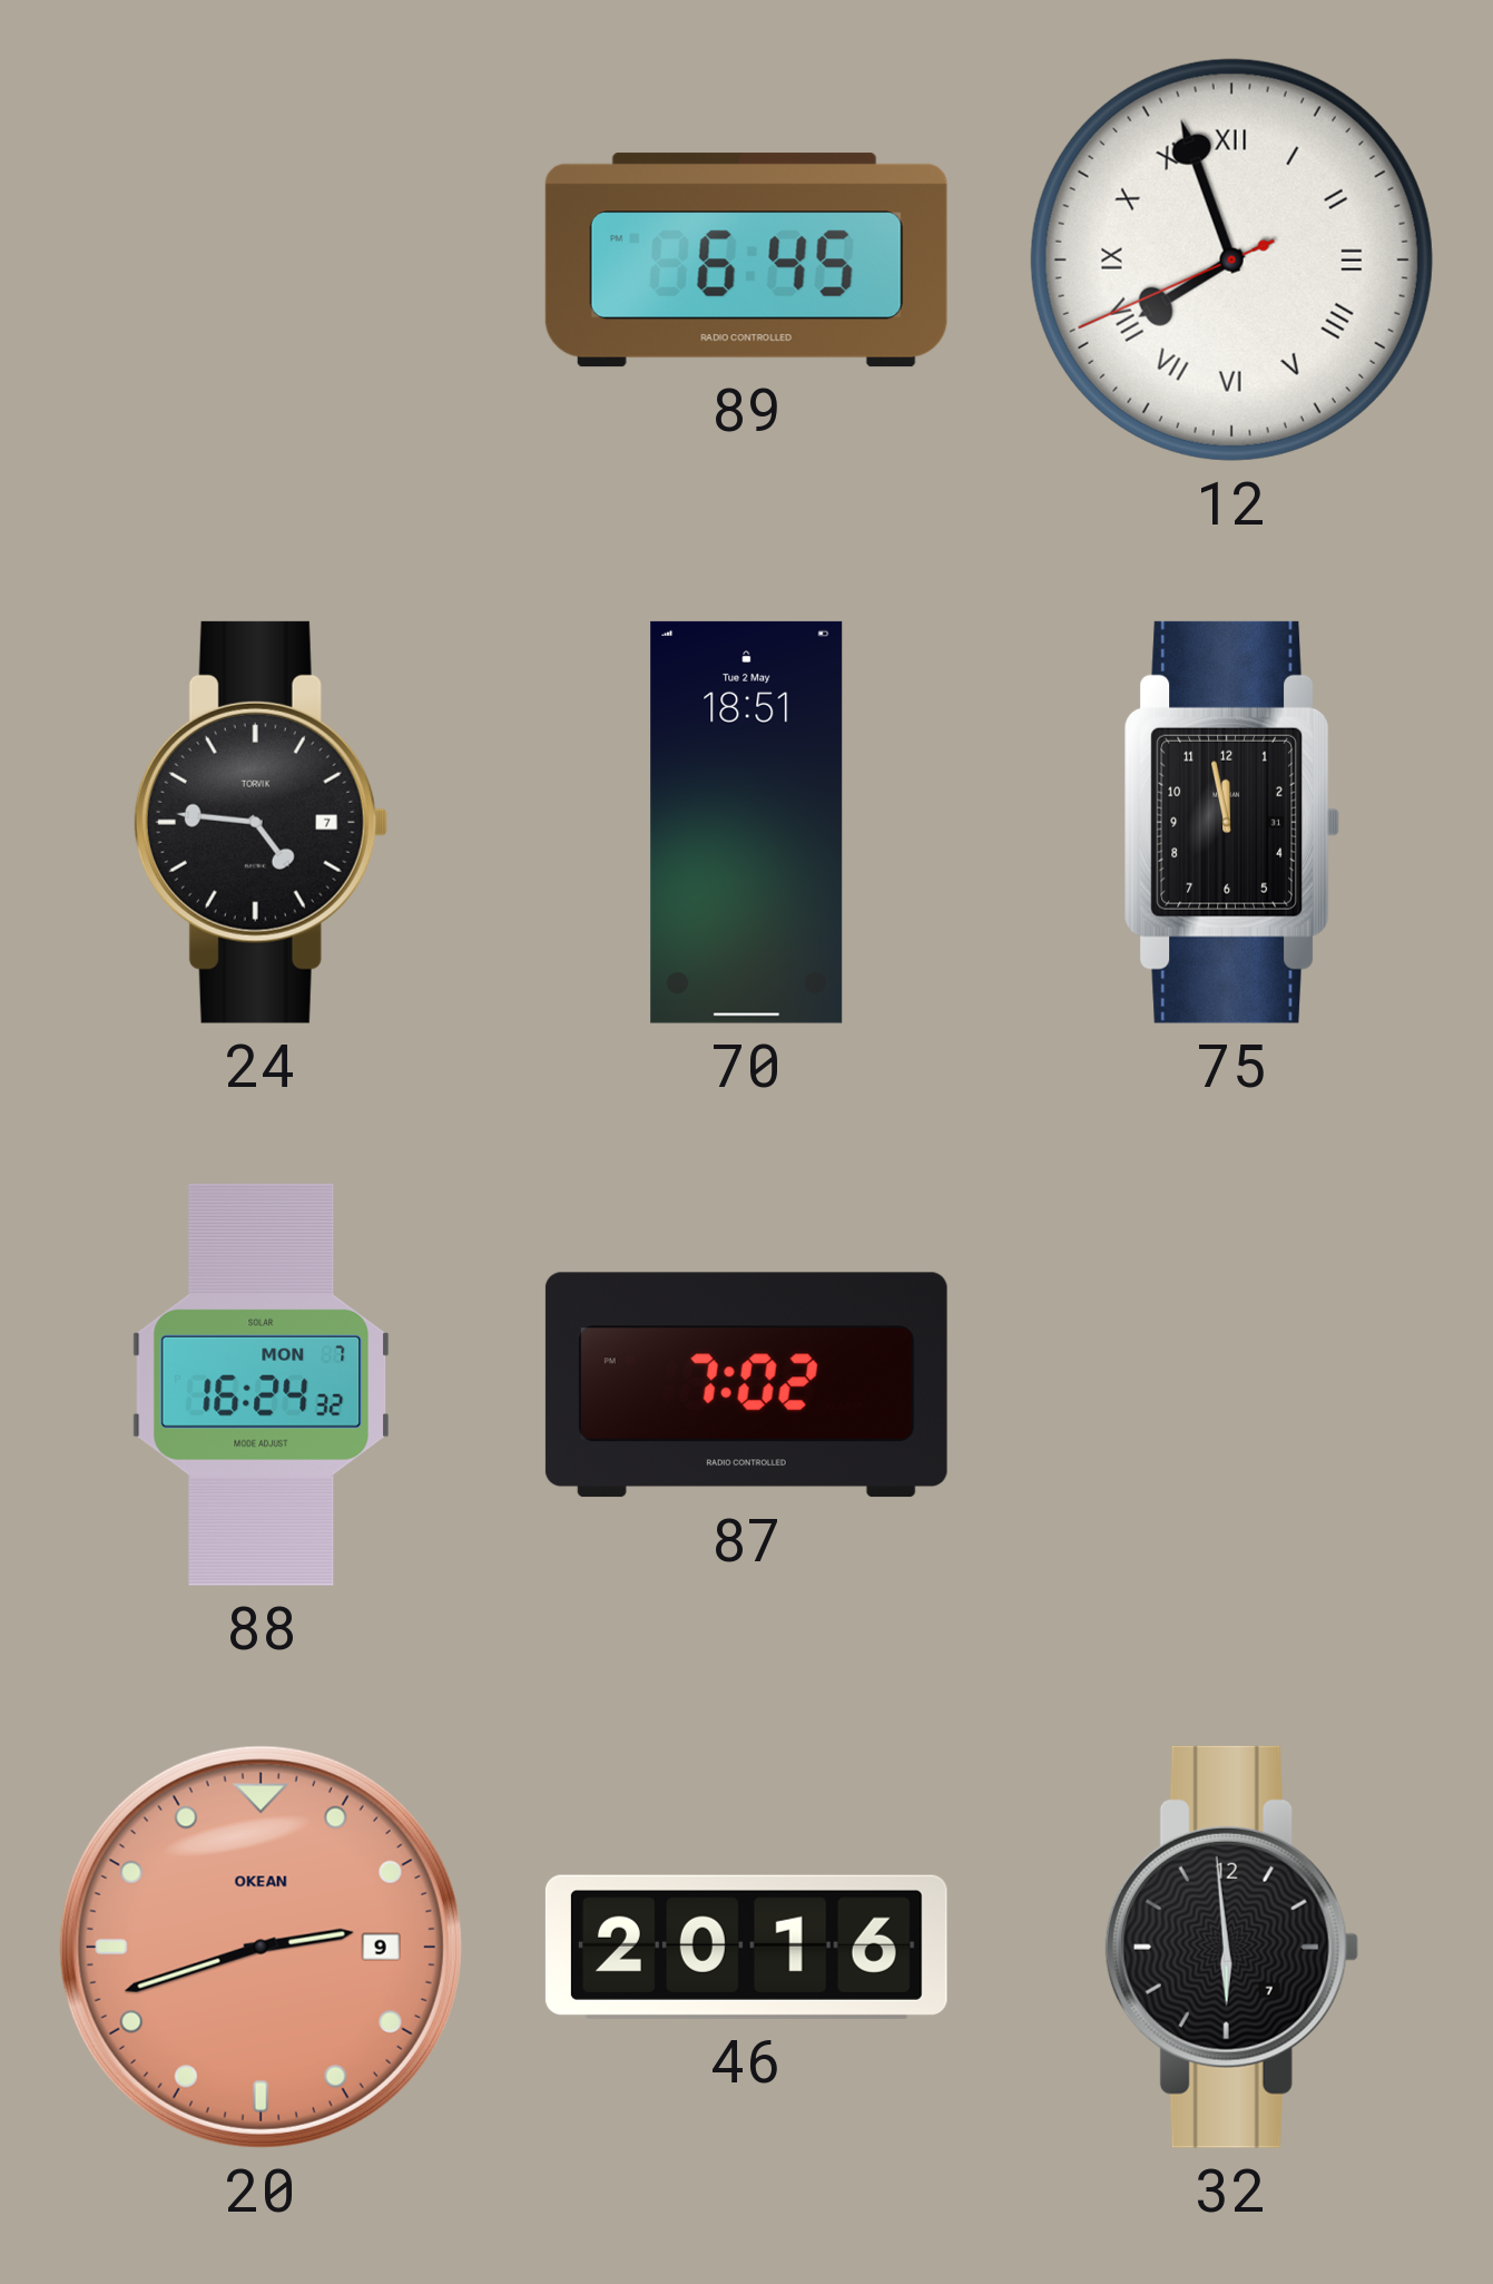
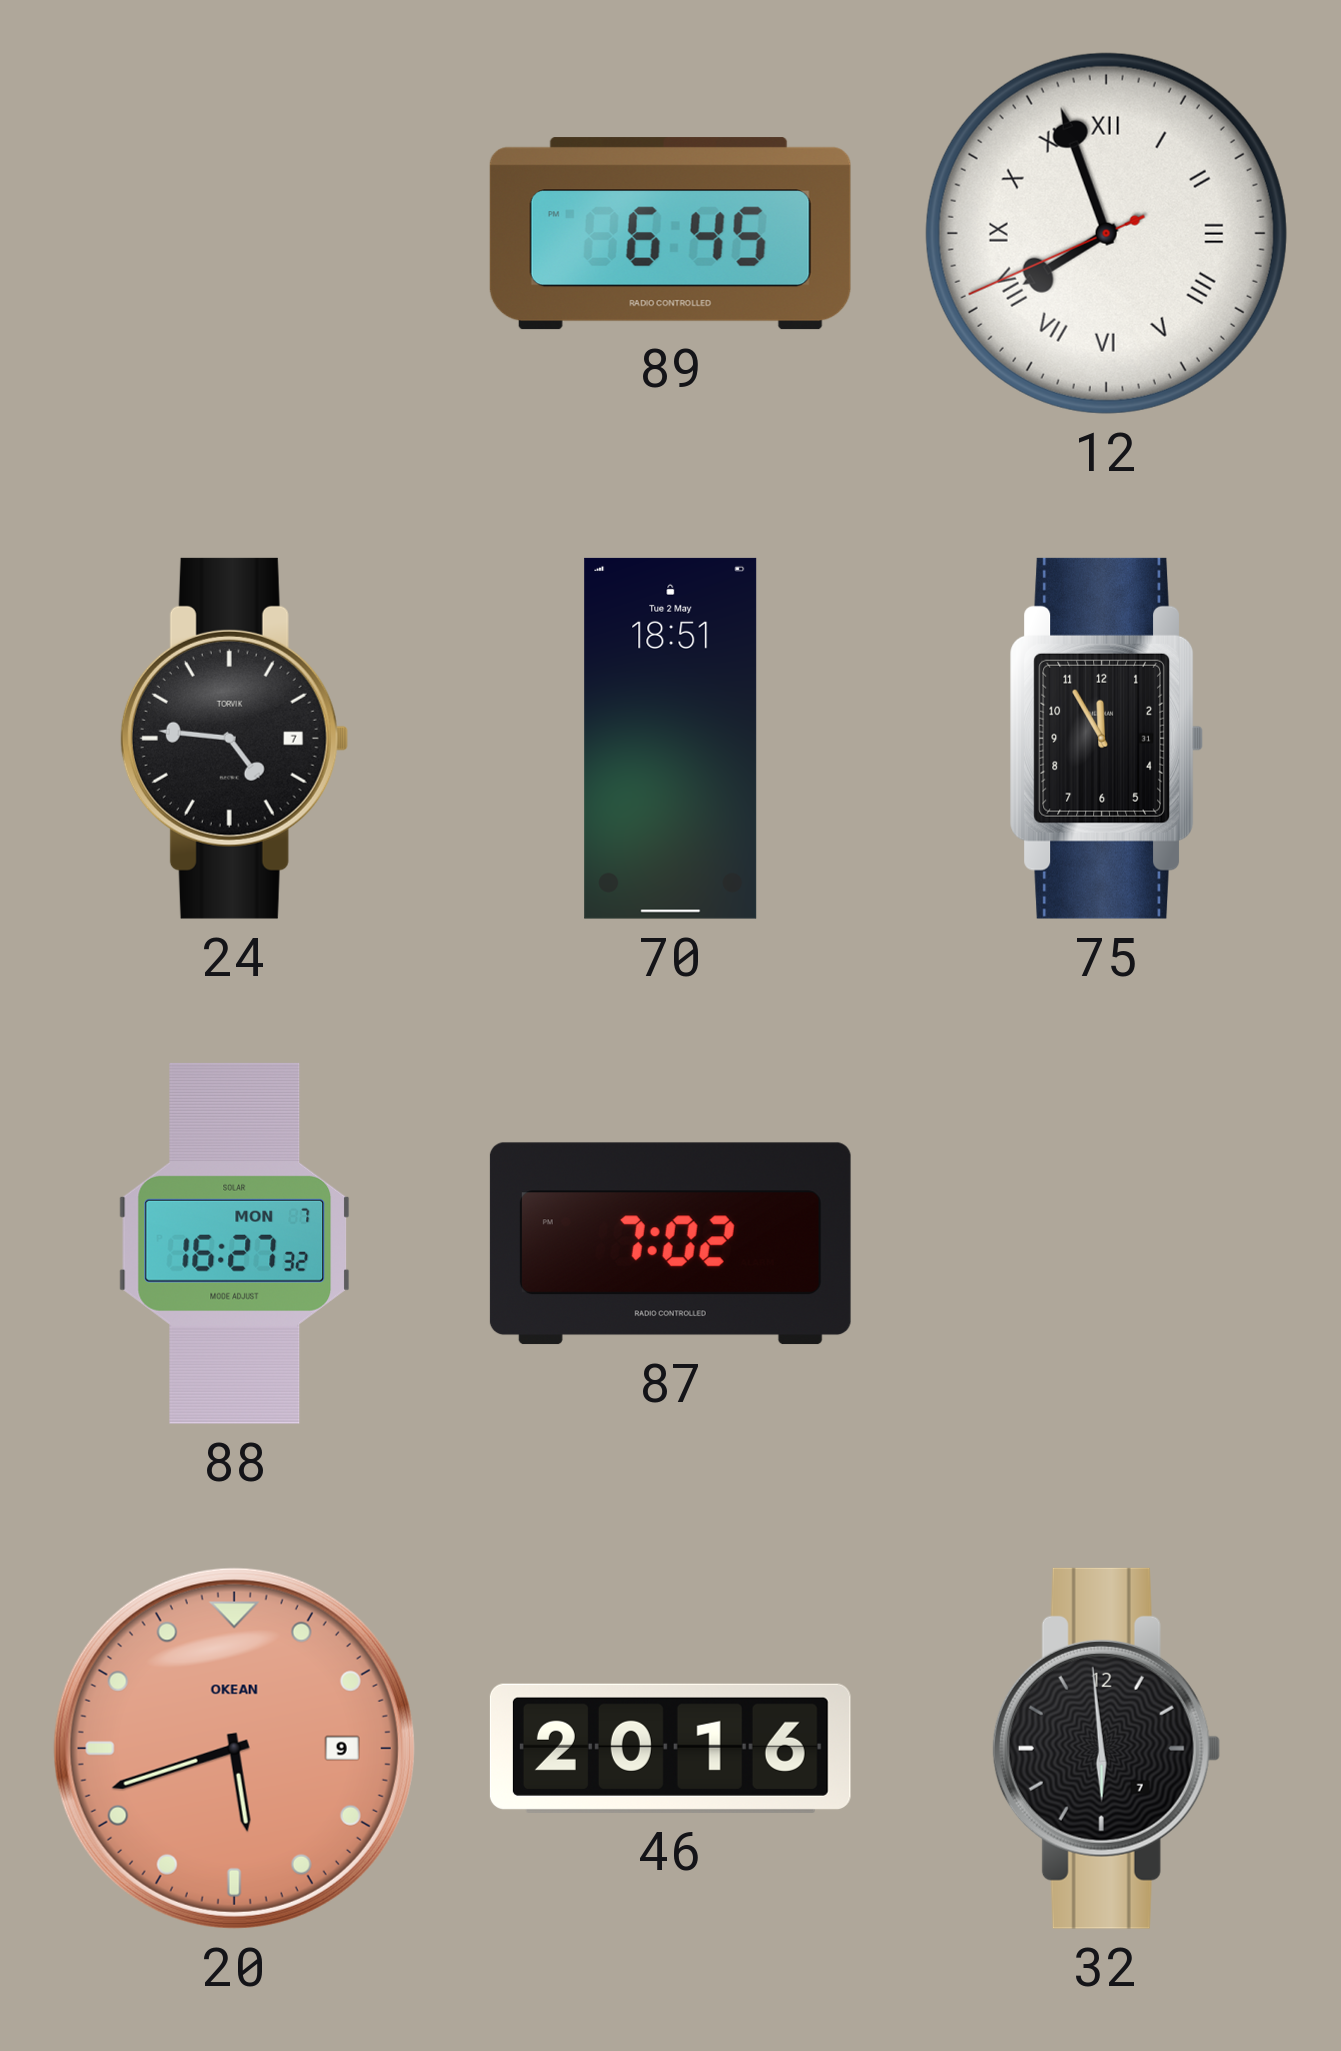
75: 11:58 -> 11:55
88: 16:24 -> 16:27
20: 2:42 -> 5:42
